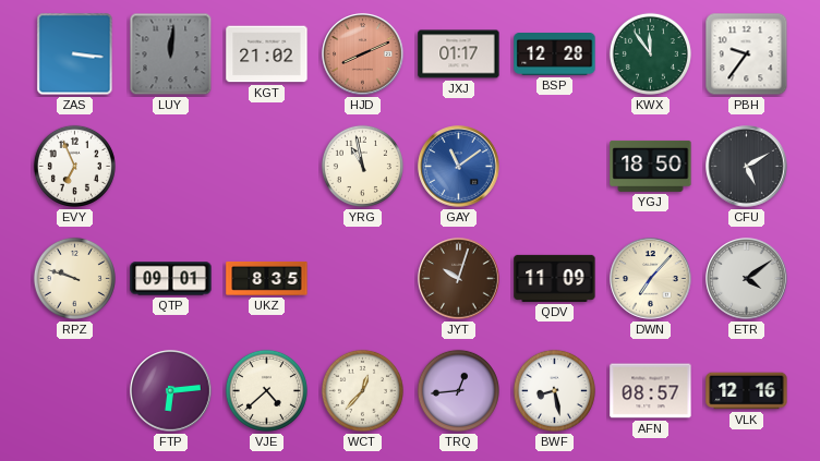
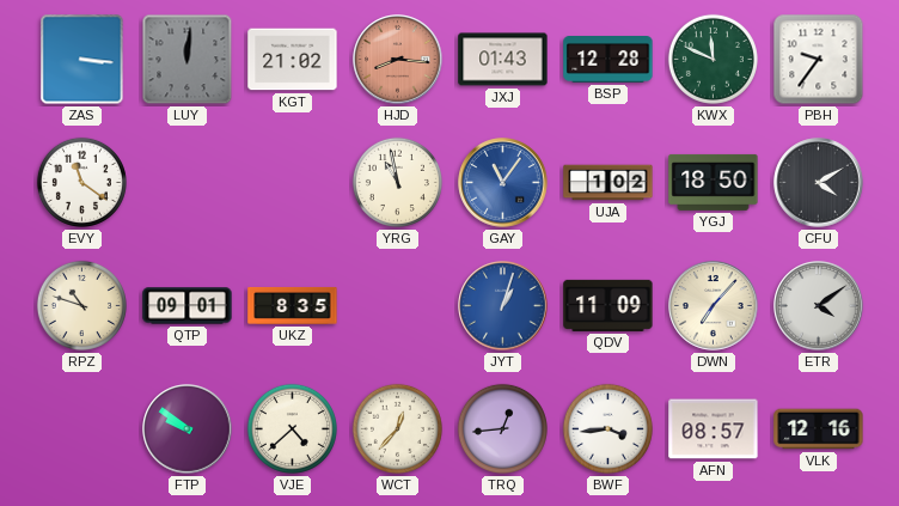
HJD: 8:11 -> 8:16
JXJ: 01:17 -> 01:43
KWX: 11:54 -> 11:49
EVY: 6:56 -> 11:21
GAY: 11:09 -> 11:06
UJA: none -> 1:02
CFU: 5:10 -> 4:10
RPZ: 9:48 -> 10:48
JYT: 10:03 -> 1:03
JYT dial: brown -> blue
FTP: 6:14 -> 9:51
BWF: 8:28 -> 3:44
